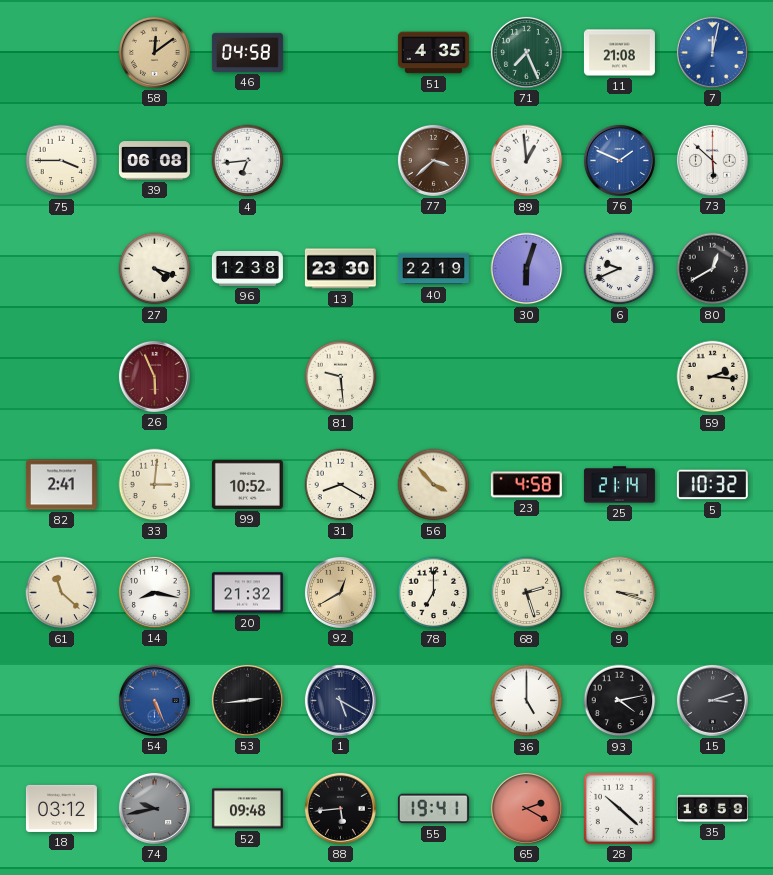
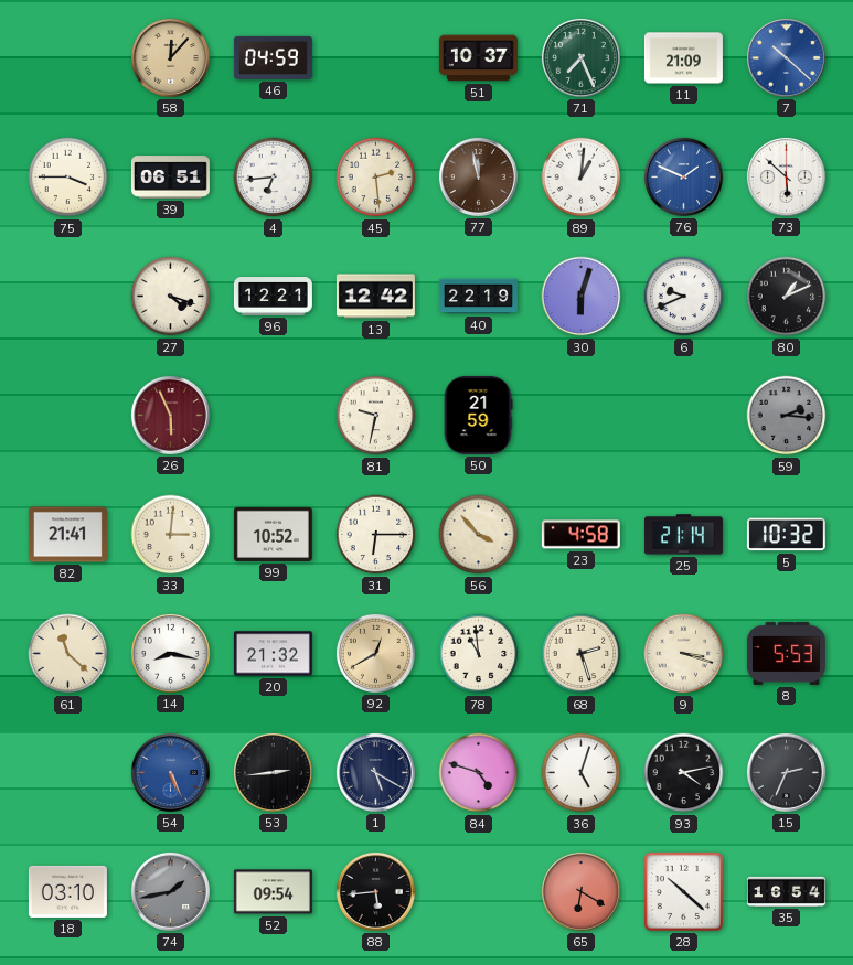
58: 12:09 -> 12:07
46: 04:58 -> 04:59
51: 4:35 -> 10:37
11: 21:08 -> 21:09
7: 12:02 -> 10:22
39: 06:08 -> 06:51
45: none -> 2:29
77: 3:38 -> 11:58
89: 12:59 -> 1:01
96: 12:38 -> 12:21
13: 23:30 -> 12:42
80: 12:40 -> 1:11
81: 9:29 -> 9:32
50: none -> 21:59
59 dial: cream -> grey
82: 2:41 -> 21:41
31: 8:20 -> 6:15
78: 7:00 -> 10:59
8: none -> 5:53
84: none -> 4:48
36: 5:00 -> 5:03
15: 3:12 -> 2:34
18: 03:12 -> 03:10
74: 9:43 -> 1:43
52: 09:48 -> 09:54
55: 19:41 -> none
65: 2:20 -> 6:20
35: 16:59 -> 16:54
